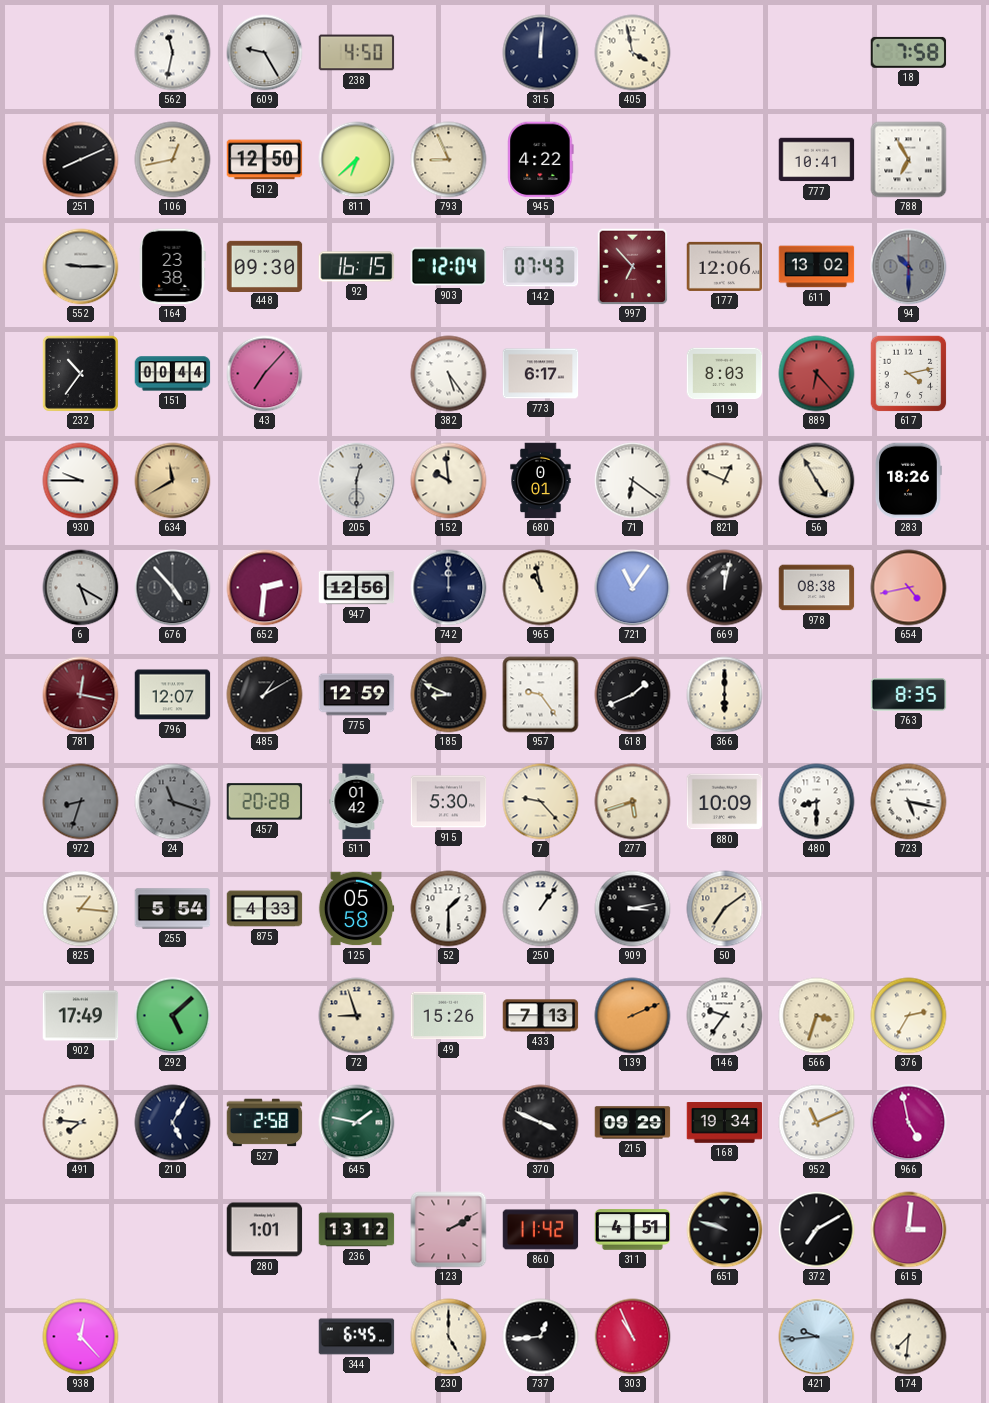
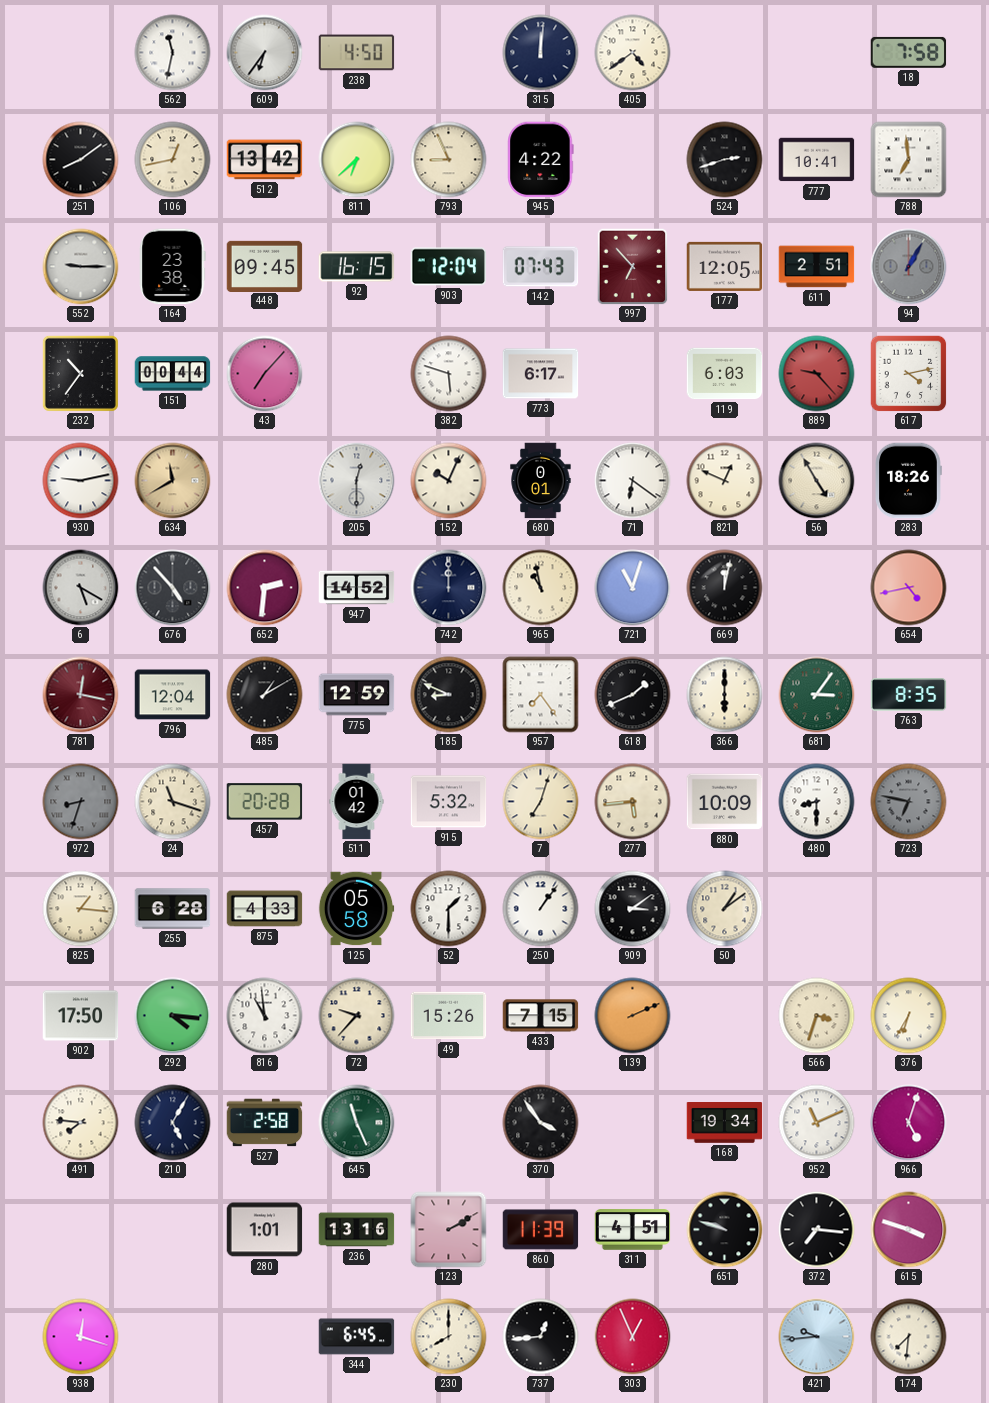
609: 9:25 -> 6:36
405: 3:58 -> 4:39
251: 8:11 -> 8:09
512: 12:50 -> 13:42
524: none -> 2:42
788: 6:55 -> 6:59
448: 09:30 -> 09:45
177: 12:06 -> 12:05
611: 13:02 -> 2:51
94: 10:30 -> 1:05
382: 5:24 -> 5:48
119: 8:03 -> 6:03
889: 6:23 -> 9:23
930: 9:45 -> 9:13
152: 9:59 -> 10:04
947: 12:56 -> 14:52
721: 11:06 -> 11:03
978: 08:38 -> none
796: 12:07 -> 12:04
957: 9:24 -> 7:24
681: none -> 3:06
24 dial: grey -> cream
915: 5:30 -> 5:32
7: 9:23 -> 7:03
277: 5:42 -> 5:44
723: 5:17 -> 6:47
723 dial: white -> grey
255: 5:54 -> 6:28
909: 3:13 -> 3:09
50: 7:09 -> 1:09
902: 17:49 -> 17:50
292: 5:08 -> 4:16
816: none -> 10:59
72: 8:57 -> 9:37
433: 7:13 -> 7:15
146: 9:36 -> none
376: 2:35 -> 6:35
645: 1:47 -> 11:26
370: 3:49 -> 3:54
215: 09:29 -> none
966: 4:58 -> 5:03
236: 13:12 -> 13:16
860: 11:42 -> 11:39
372: 7:10 -> 7:16
615: 3:01 -> 3:48
938: 12:23 -> 12:18
230: 5:00 -> 8:00
303: 10:56 -> 12:56
